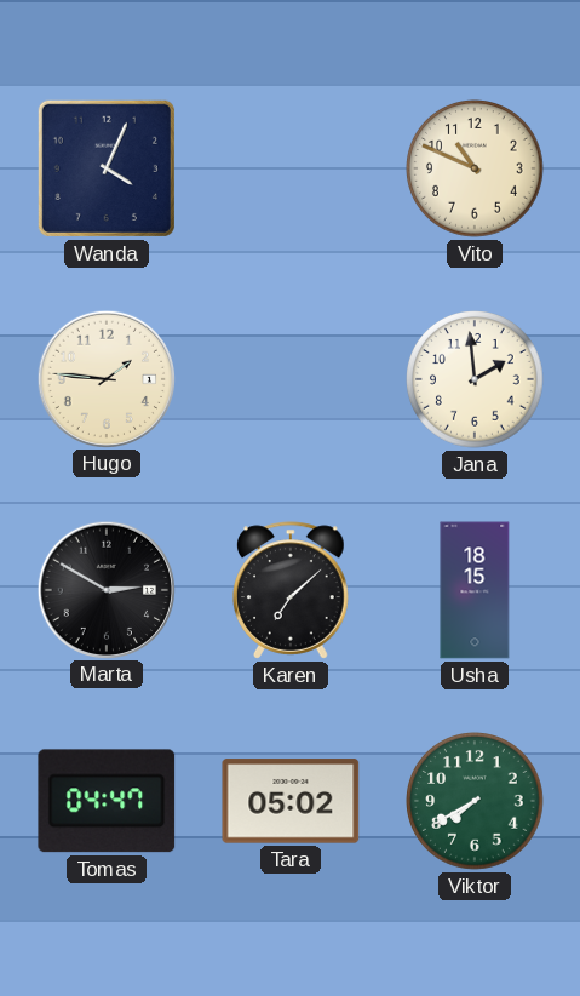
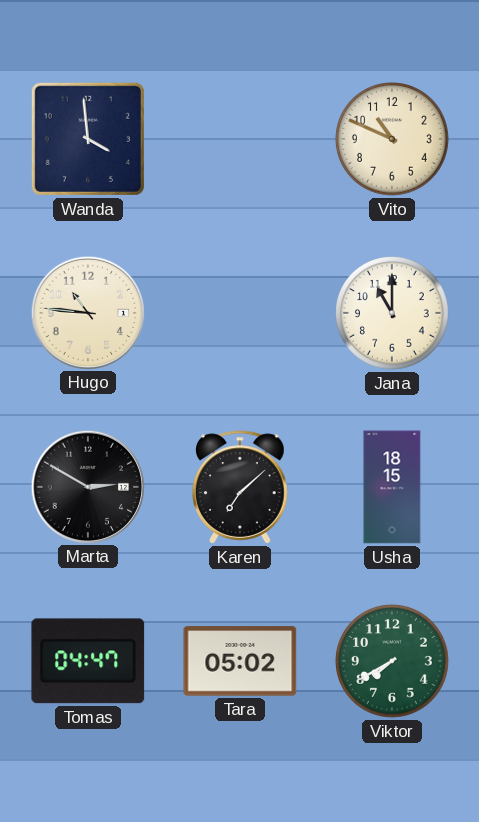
Wanda: 4:04 -> 3:59
Hugo: 1:46 -> 10:46
Jana: 1:59 -> 11:00
